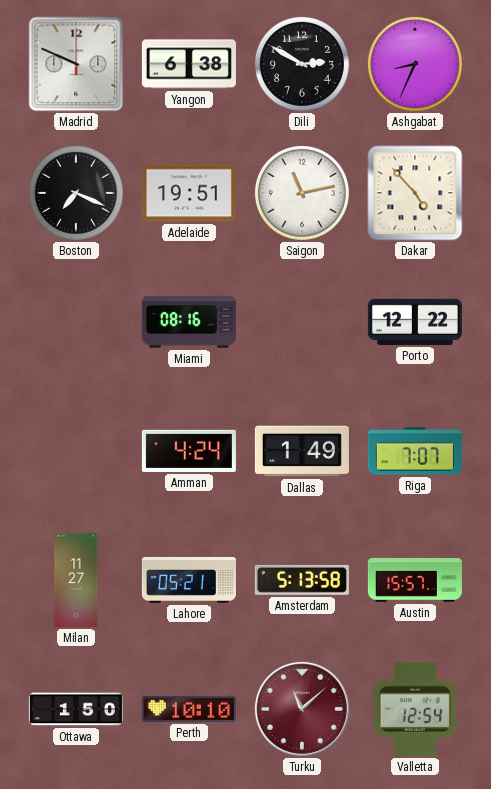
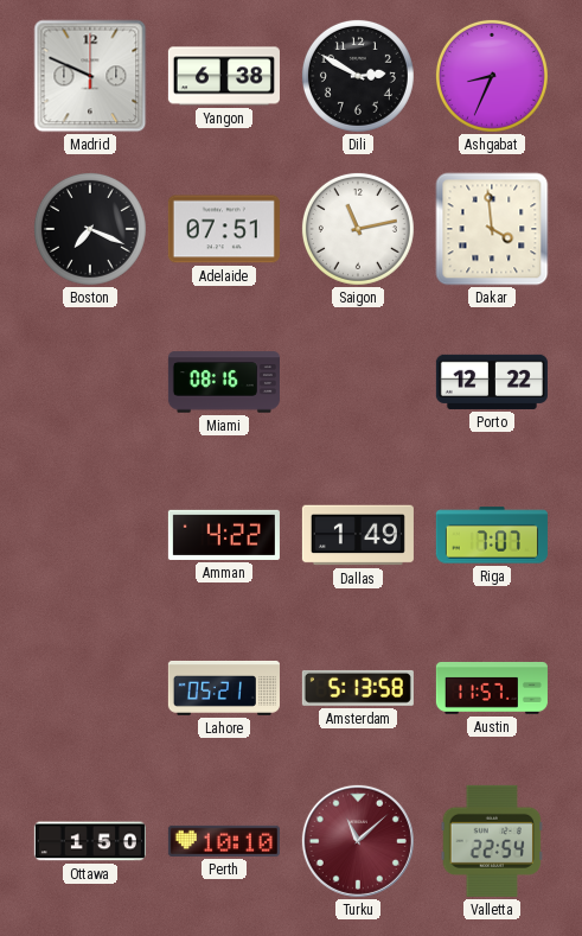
Adelaide: 19:51 -> 07:51
Dakar: 4:53 -> 3:59
Amman: 4:24 -> 4:22
Milan: 11:27 -> none
Austin: 15:57 -> 11:57
Valletta: 12:54 -> 22:54
